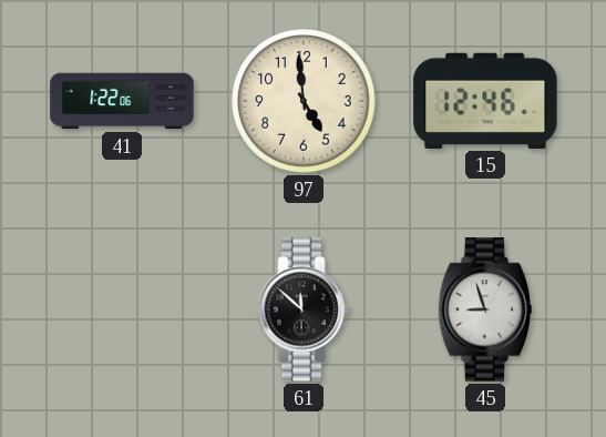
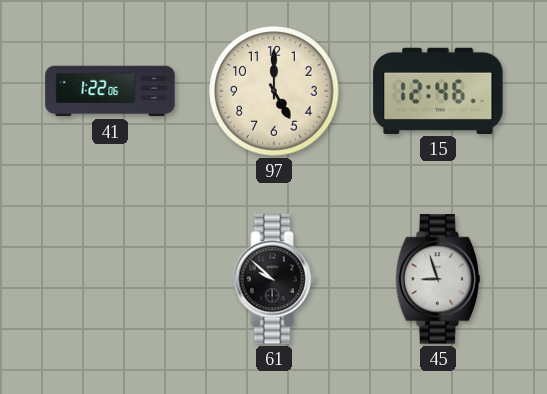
97: 4:59 -> 5:00
61: 11:52 -> 9:52
